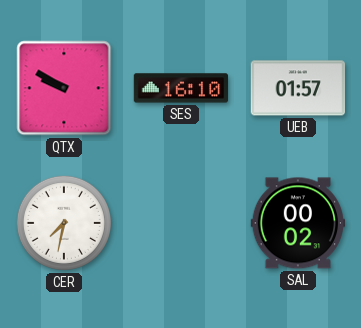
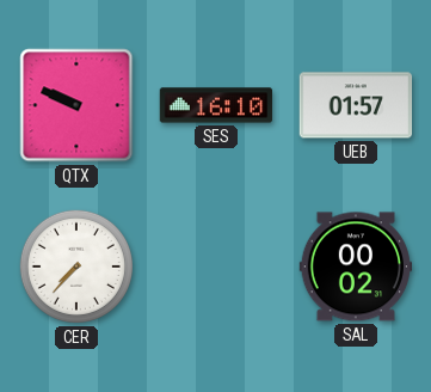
QTX: 9:50 -> 9:49
CER: 7:32 -> 7:37
